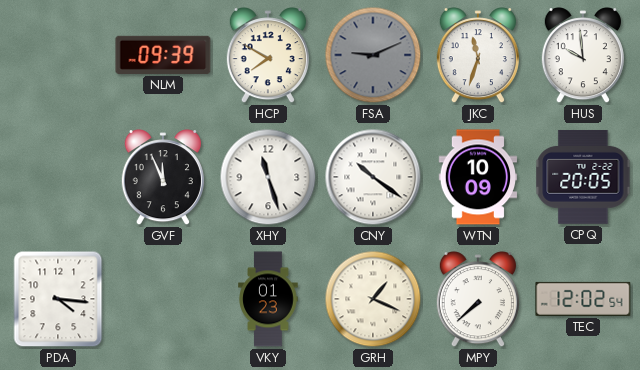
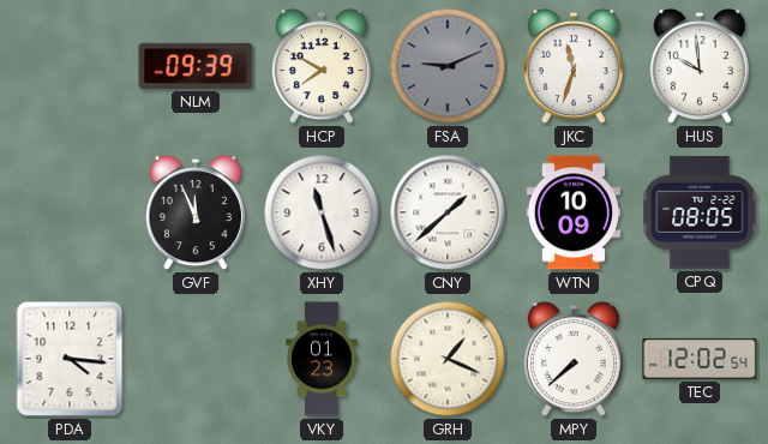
CNY: 10:21 -> 1:38
CPQ: 20:05 -> 08:05
